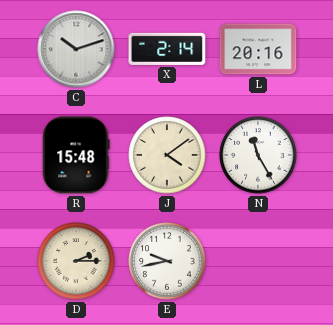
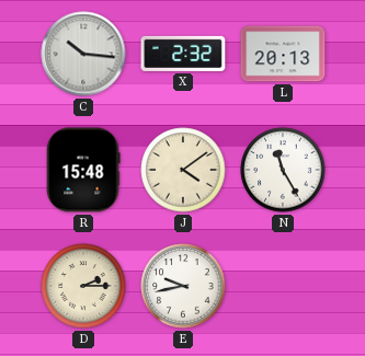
C: 10:12 -> 10:16
X: 2:14 -> 2:32
L: 20:16 -> 20:13
